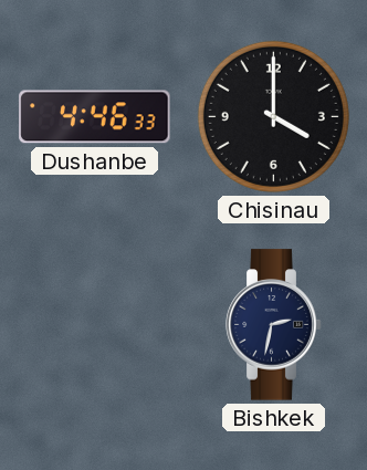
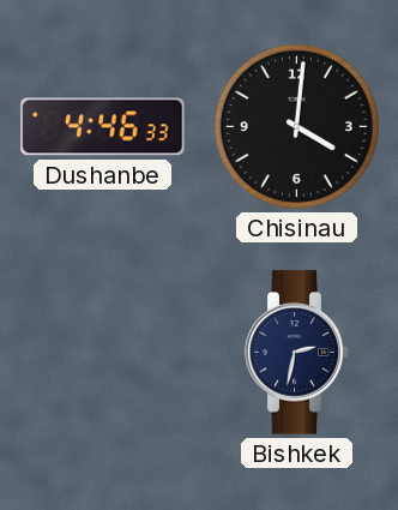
Chisinau: 4:00 -> 4:01
